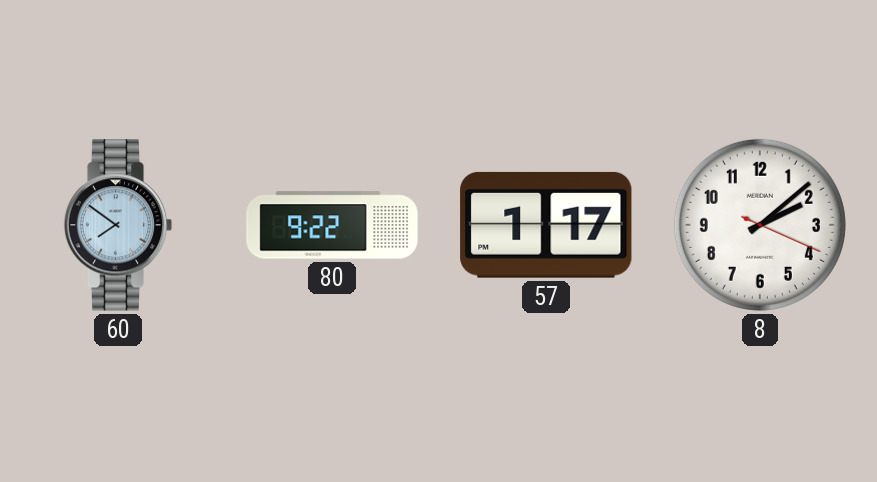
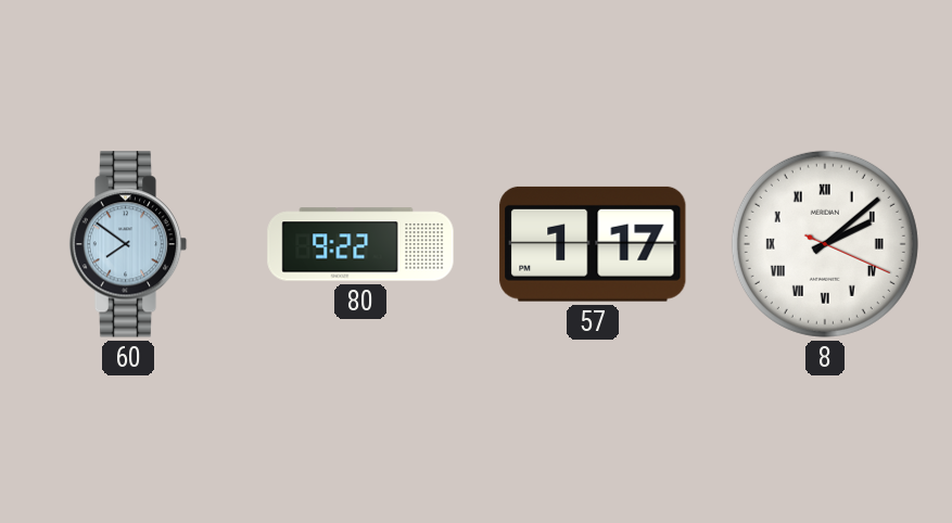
8 numerals: Arabic -> Roman
